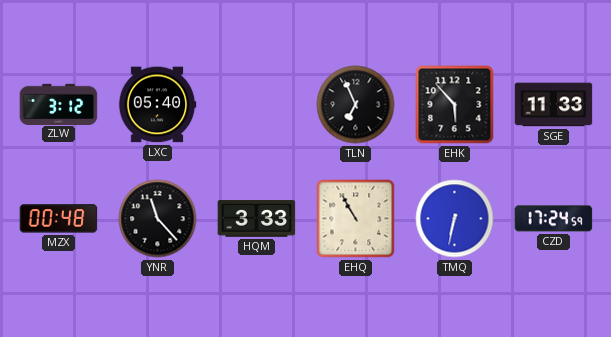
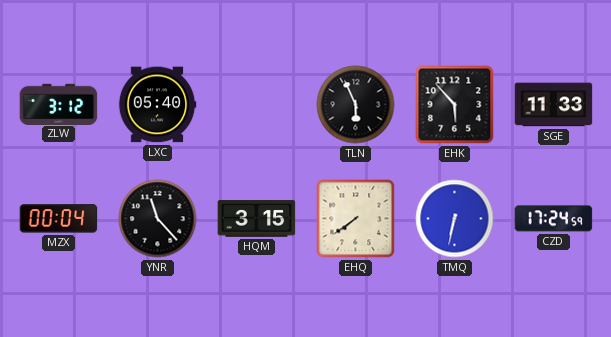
TLN: 6:56 -> 5:56
MZX: 00:48 -> 00:04
HQM: 3:33 -> 3:15
EHQ: 10:55 -> 7:39
